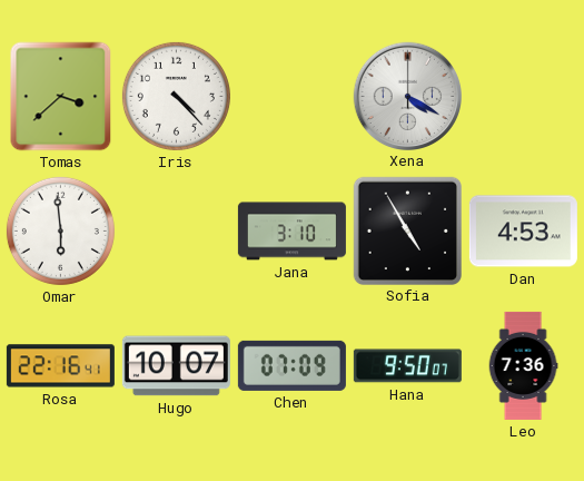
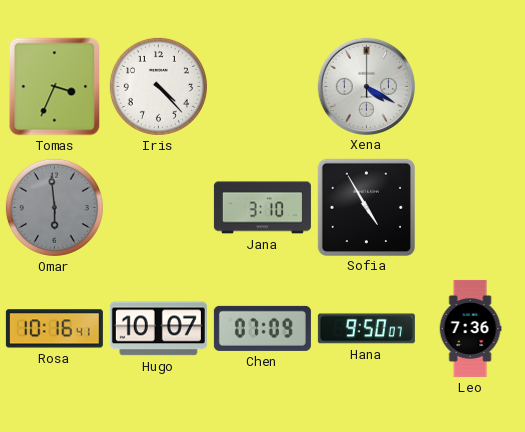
Tomas: 3:38 -> 3:34
Omar dial: white -> grey
Dan: 4:53 -> none
Rosa: 22:16 -> 10:16
